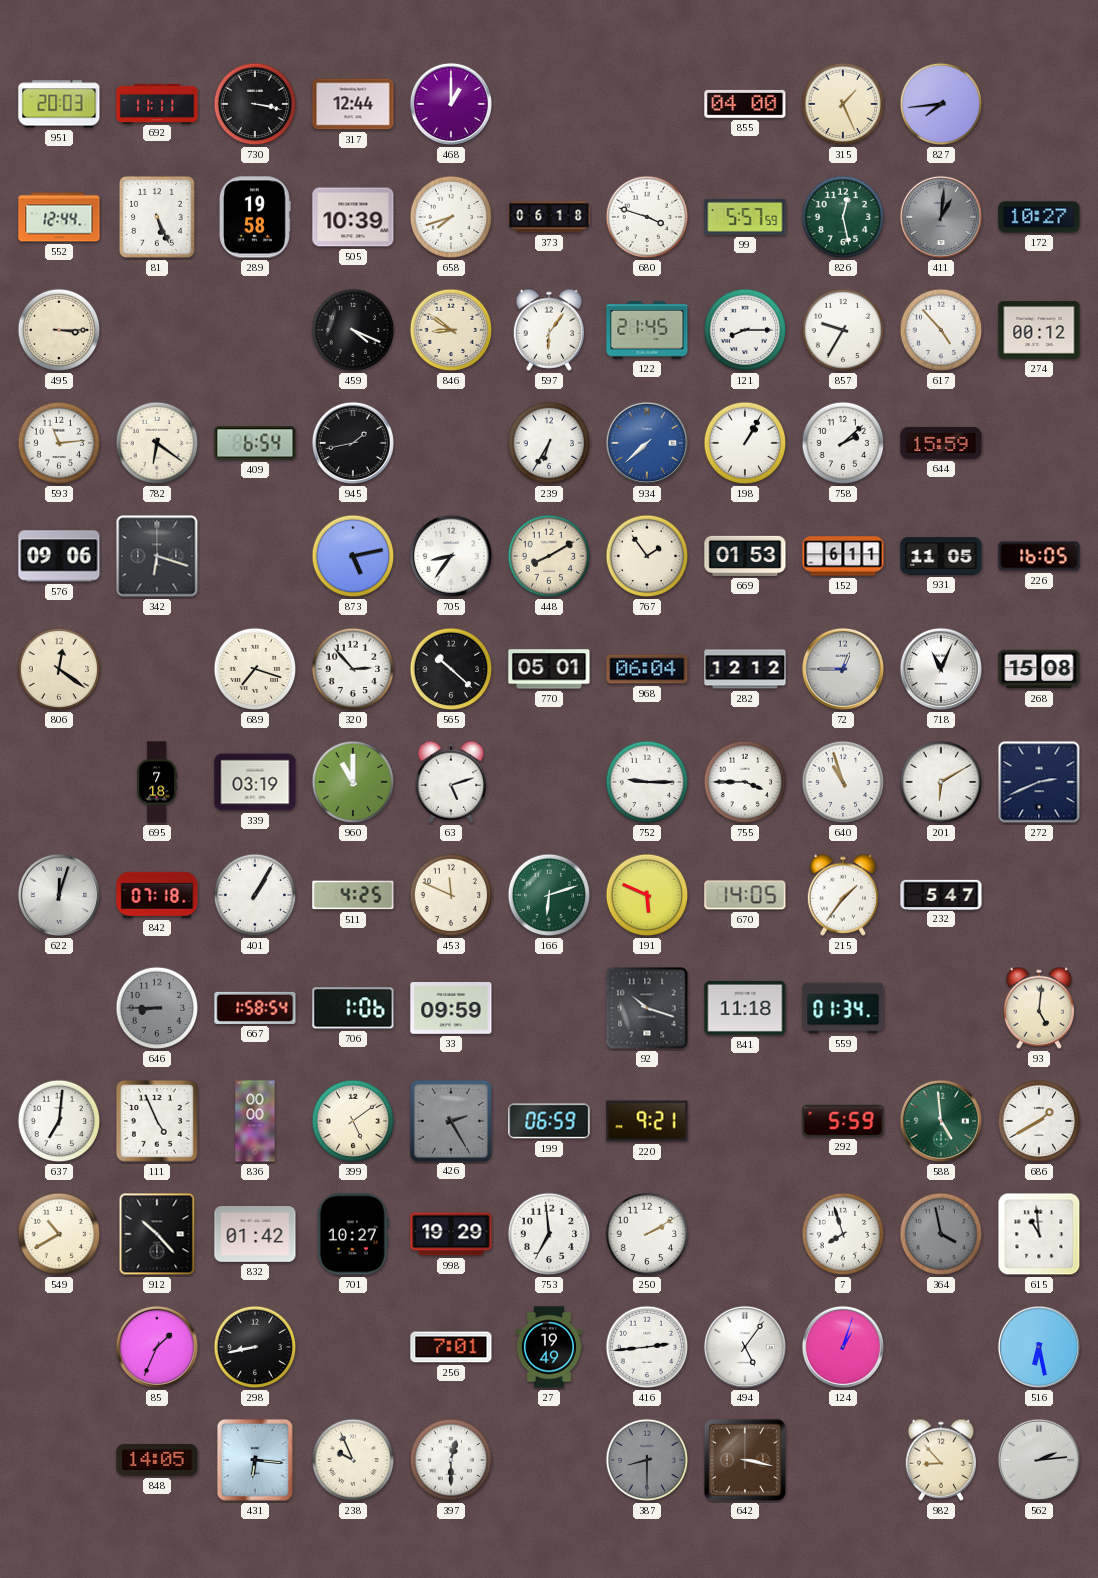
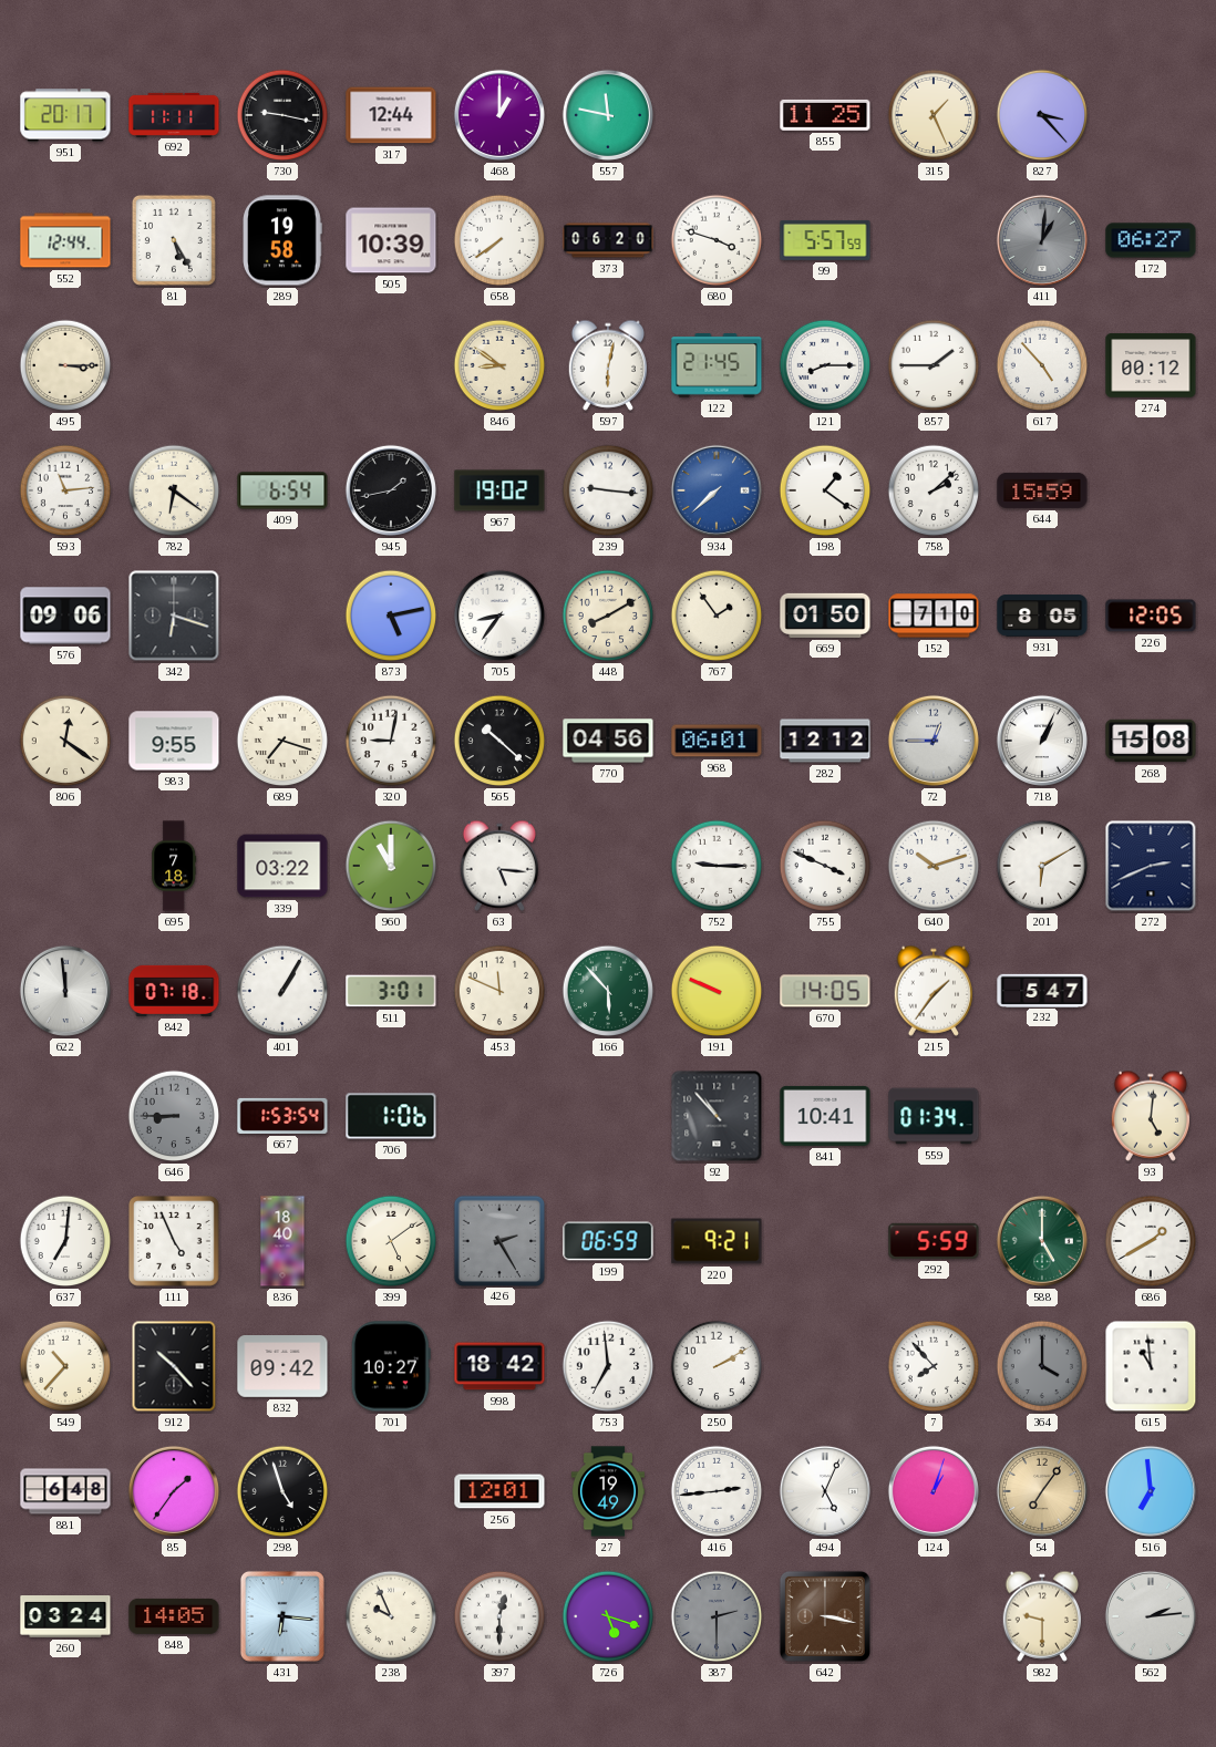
951: 20:03 -> 20:17
730: 3:17 -> 9:17
557: none -> 11:47
855: 04:00 -> 11:25
827: 7:44 -> 3:23
81: 5:26 -> 5:25
658: 7:42 -> 7:39
373: 06:18 -> 06:20
826: 12:28 -> none
172: 10:27 -> 06:27
459: 4:19 -> none
597: 6:06 -> 6:02
857: 9:35 -> 1:45
967: none -> 19:02
239: 6:35 -> 9:16
198: 1:05 -> 1:21
669: 01:53 -> 01:50
152: 6:11 -> 7:10
931: 11:05 -> 8:05
226: 16:05 -> 12:05
983: none -> 9:55
320: 2:53 -> 9:02
770: 05:01 -> 04:56
968: 06:04 -> 06:01
718: 11:04 -> 1:04
339: 03:19 -> 03:22
63: 5:12 -> 5:16
755: 3:45 -> 3:49
640: 10:57 -> 10:12
622: 12:03 -> 11:59
511: 4:25 -> 3:01
166: 6:12 -> 5:53
191: 5:49 -> 9:49
667: 1:58 -> 1:53
33: 09:59 -> none
92: 10:18 -> 10:53
841: 11:18 -> 10:41
836: 00:00 -> 18:40
588: 4:59 -> 5:00
549: 10:40 -> 10:37
832: 01:42 -> 09:42
998: 19:29 -> 18:42
7: 7:57 -> 7:53
364: 3:58 -> 4:00
881: none -> 6:48
85: 1:34 -> 1:36
298: 8:43 -> 4:57
256: 7:01 -> 12:01
494: 5:06 -> 5:04
54: none -> 7:06
516: 6:28 -> 6:59
260: none -> 03:24
726: none -> 5:18
387: 8:30 -> 2:30
982: 8:53 -> 9:30
